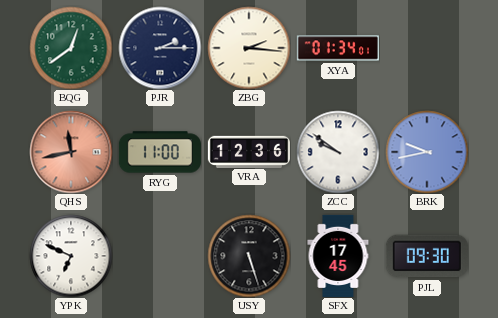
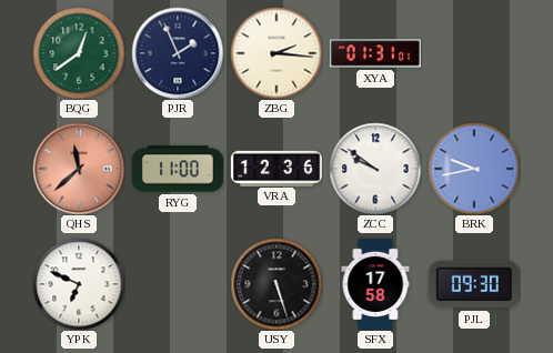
PJR: 2:15 -> 1:56
XYA: 01:34 -> 01:31
QHS: 11:43 -> 11:38
SFX: 17:45 -> 17:58
